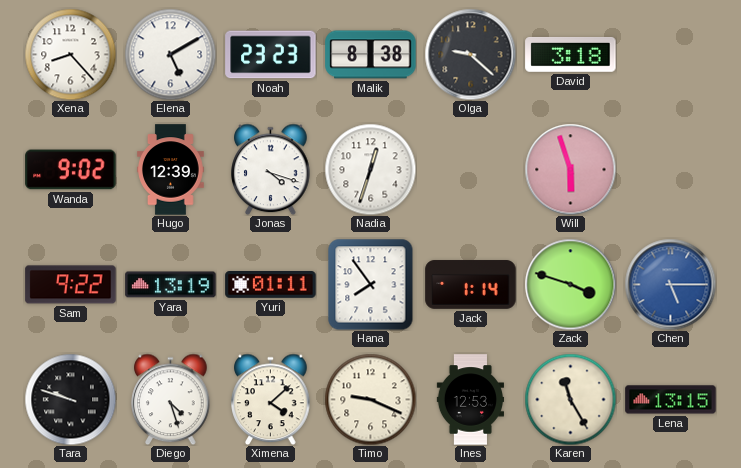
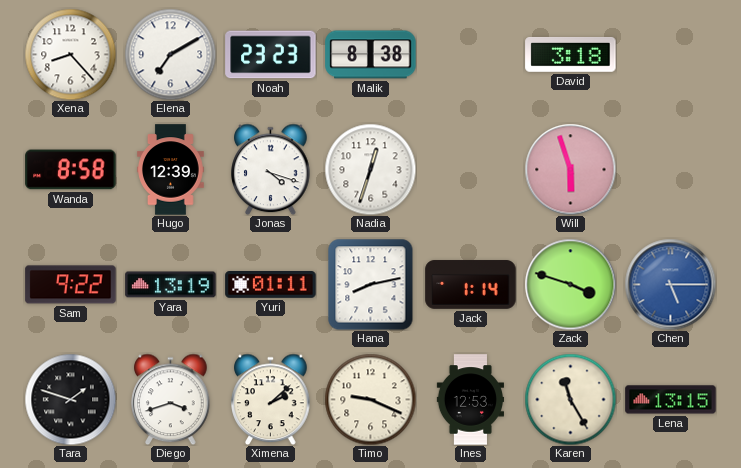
Elena: 5:10 -> 7:10
Olga: 9:22 -> none
Wanda: 9:02 -> 8:58
Hana: 7:54 -> 8:13
Tara: 9:48 -> 1:48
Diego: 4:27 -> 3:42
Ximena: 4:08 -> 2:08
